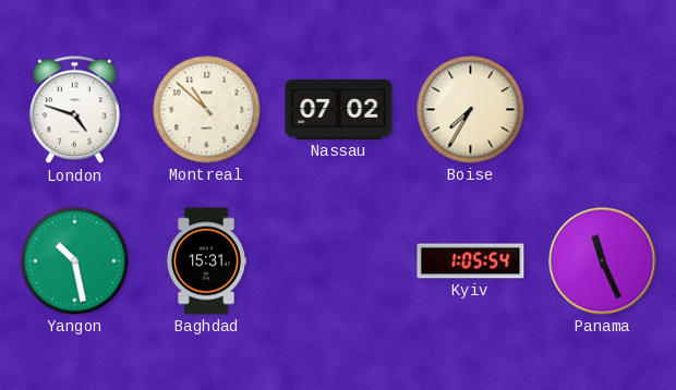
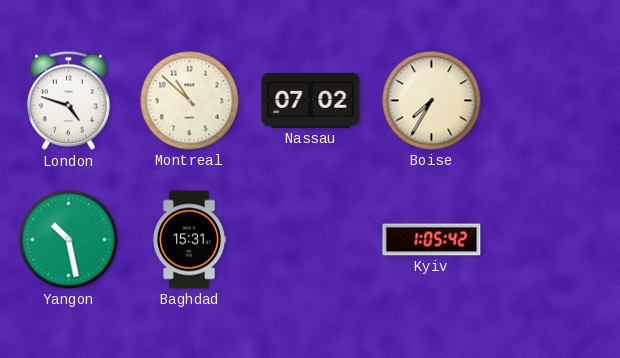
Kyiv: 1:05:54 -> 1:05:42
Panama: 11:26 -> none
